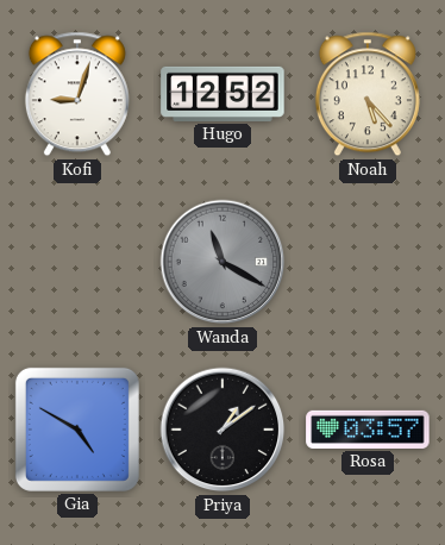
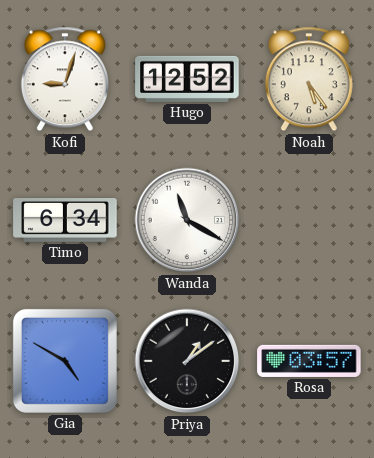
Noah: 5:23 -> 5:24
Timo: none -> 6:34
Wanda dial: grey -> white
